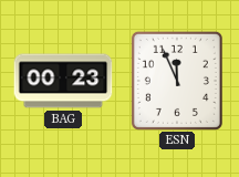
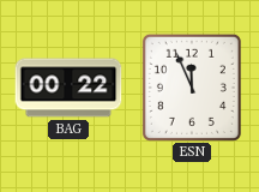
BAG: 00:23 -> 00:22
